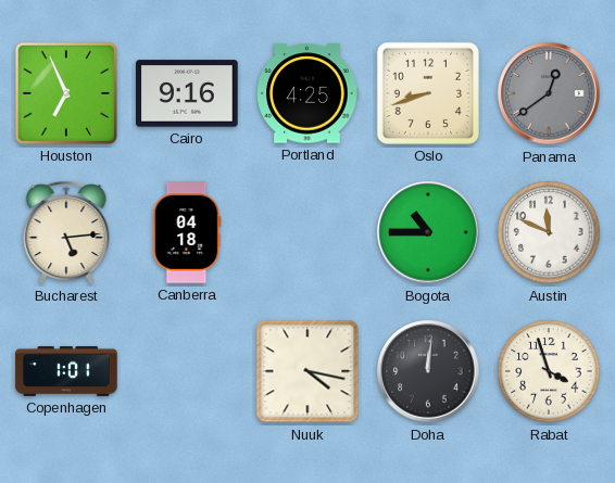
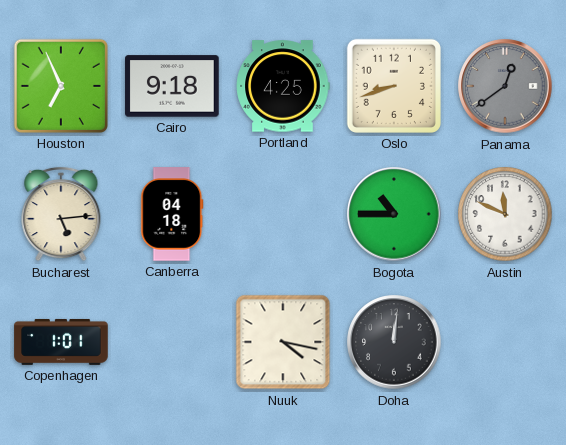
Cairo: 9:16 -> 9:18
Rabat: 3:57 -> none
